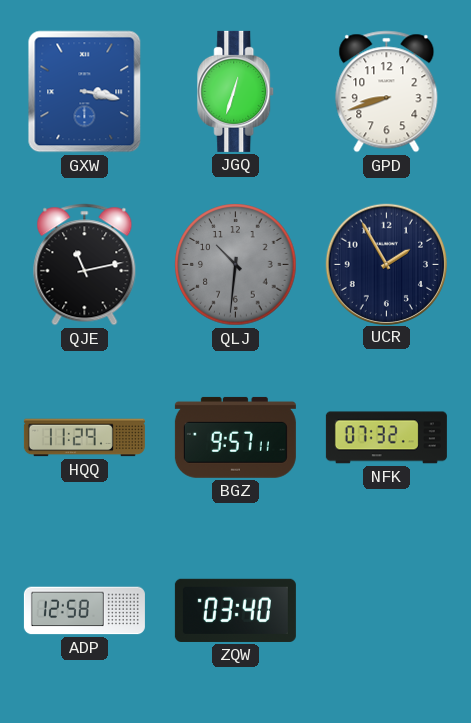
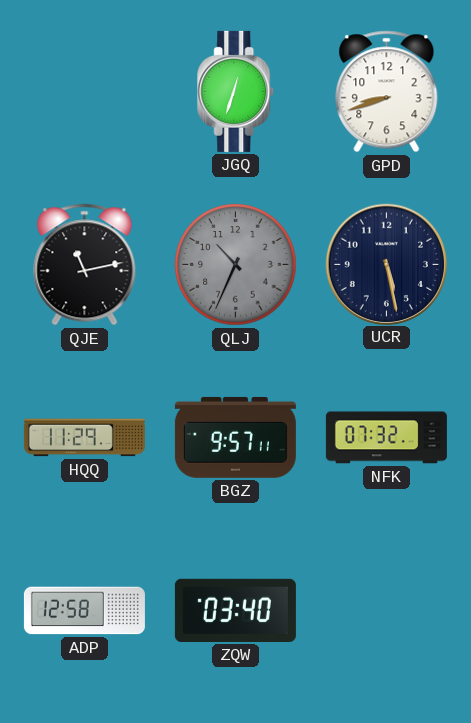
GXW: 3:17 -> none
QLJ: 10:31 -> 10:34
UCR: 1:55 -> 5:28
